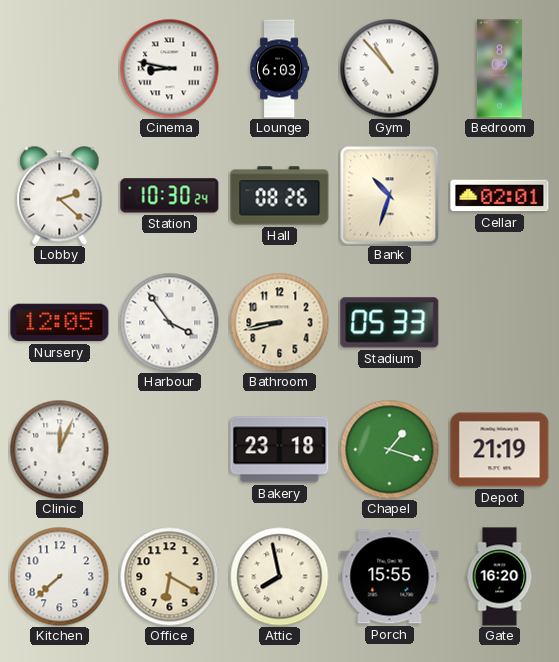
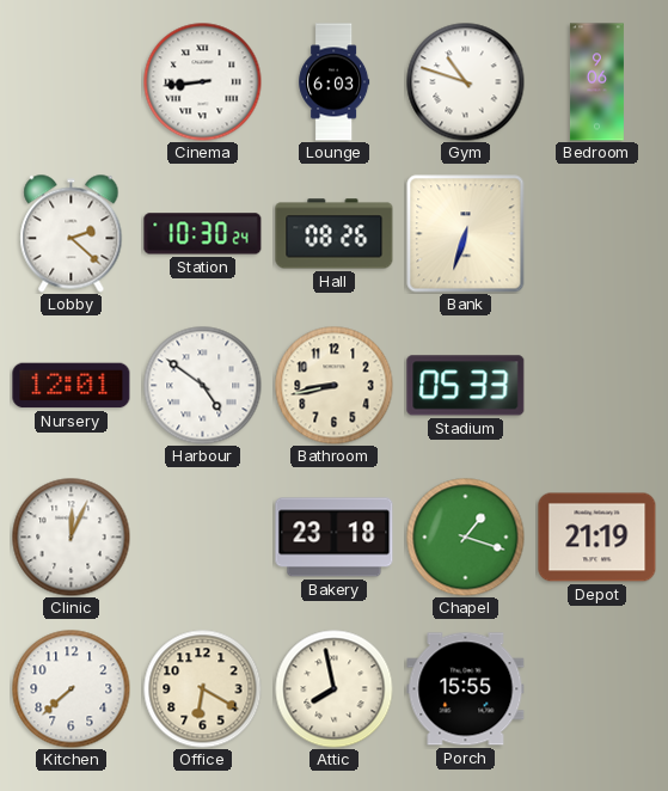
Cinema: 8:47 -> 8:44
Gym: 10:53 -> 10:48
Bedroom: 8:09 -> 9:06
Bank: 10:33 -> 6:33
Cellar: 02:01 -> none
Nursery: 12:05 -> 12:01
Harbour: 3:54 -> 4:51
Gate: 16:20 -> none
